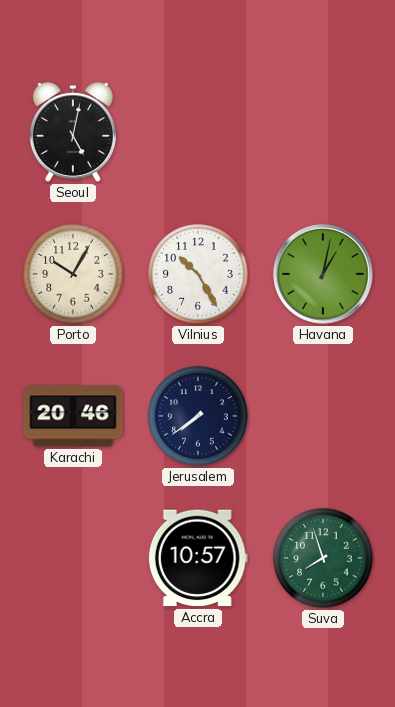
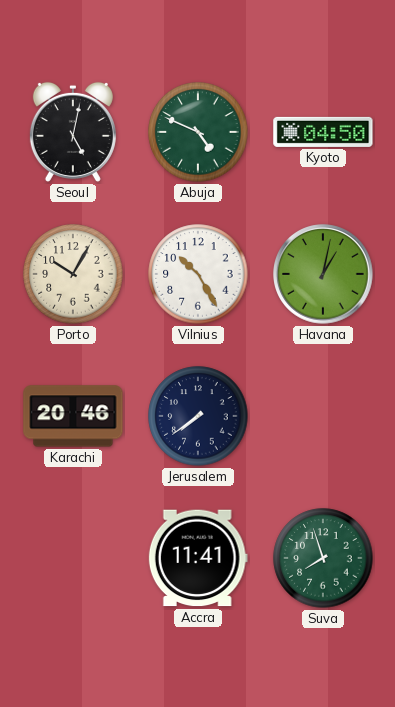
Abuja: none -> 4:49
Kyoto: none -> 04:50
Accra: 10:57 -> 11:41
